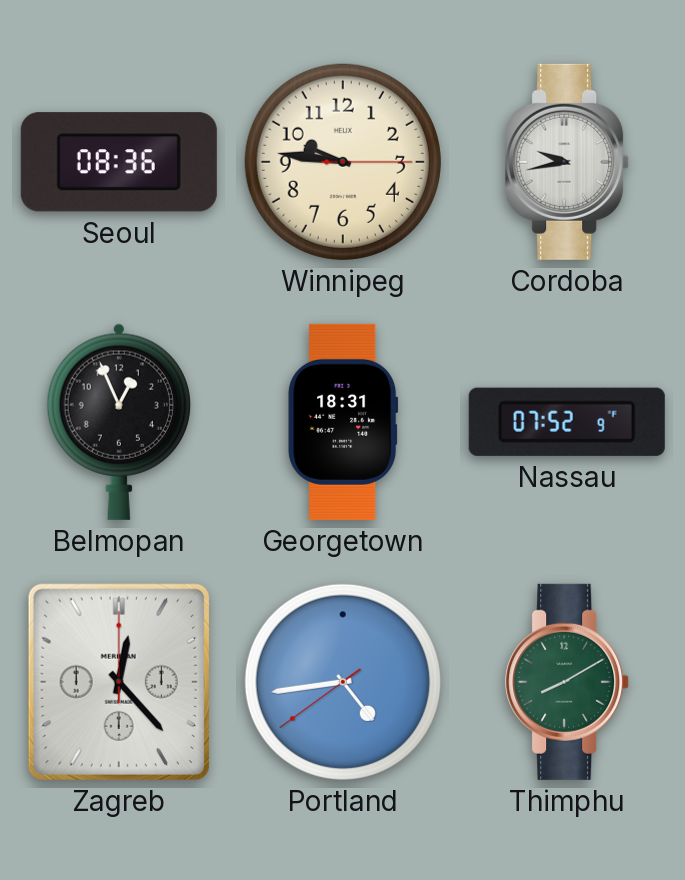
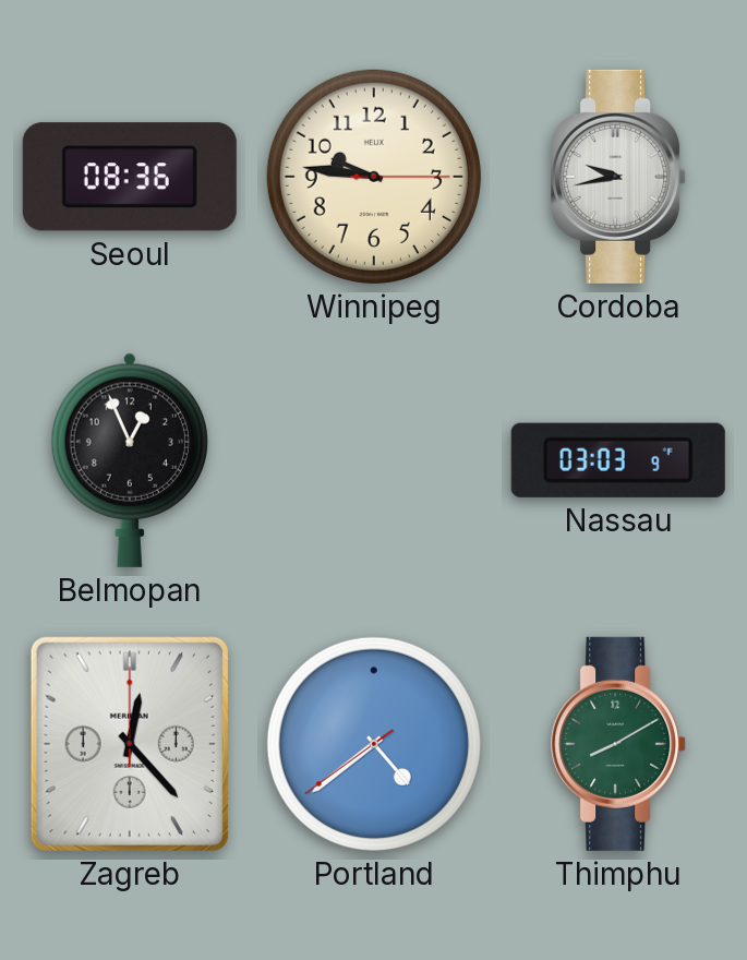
Georgetown: 18:31 -> none
Nassau: 07:52 -> 03:03
Portland: 4:43 -> 4:38
